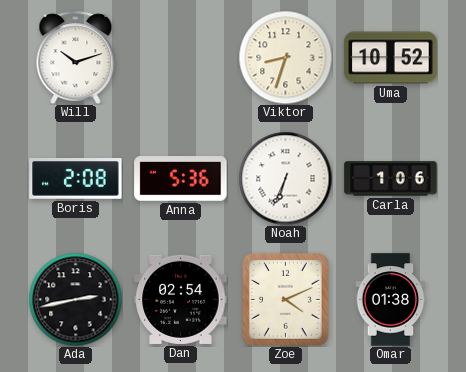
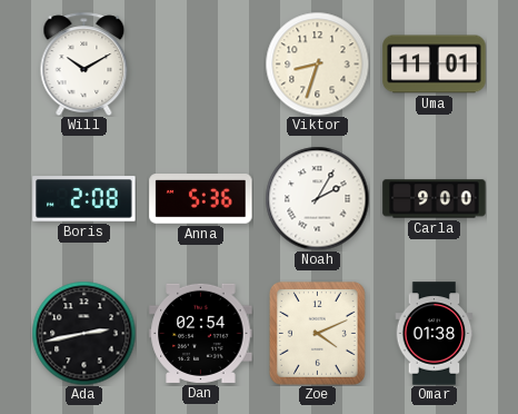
Will: 10:12 -> 10:10
Uma: 10:52 -> 11:01
Noah: 6:34 -> 2:05
Carla: 1:06 -> 9:00
